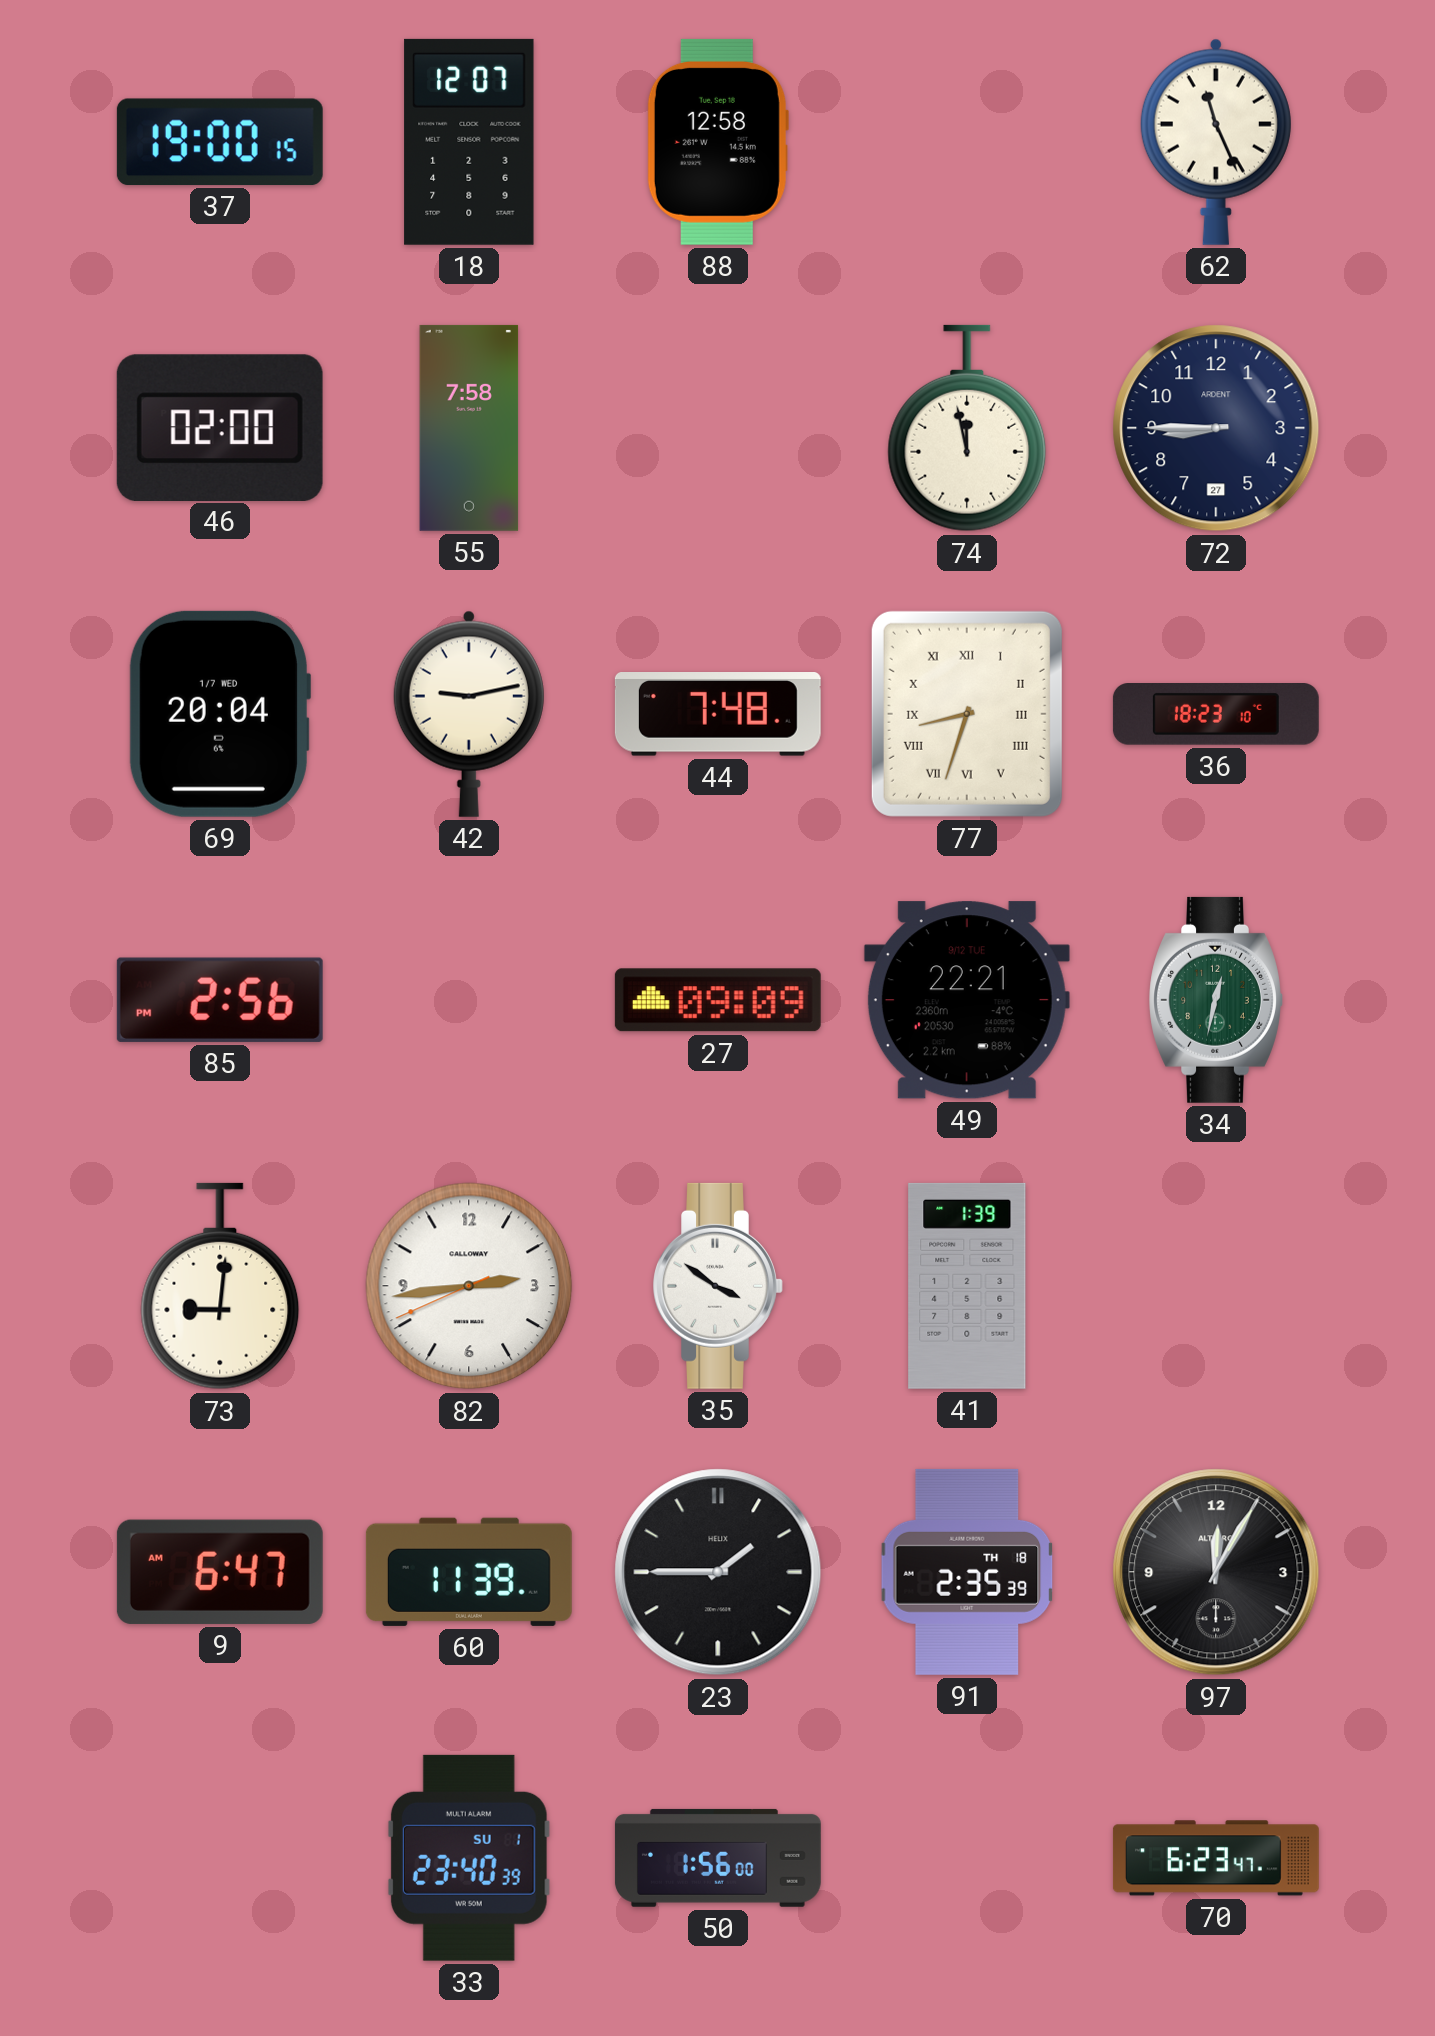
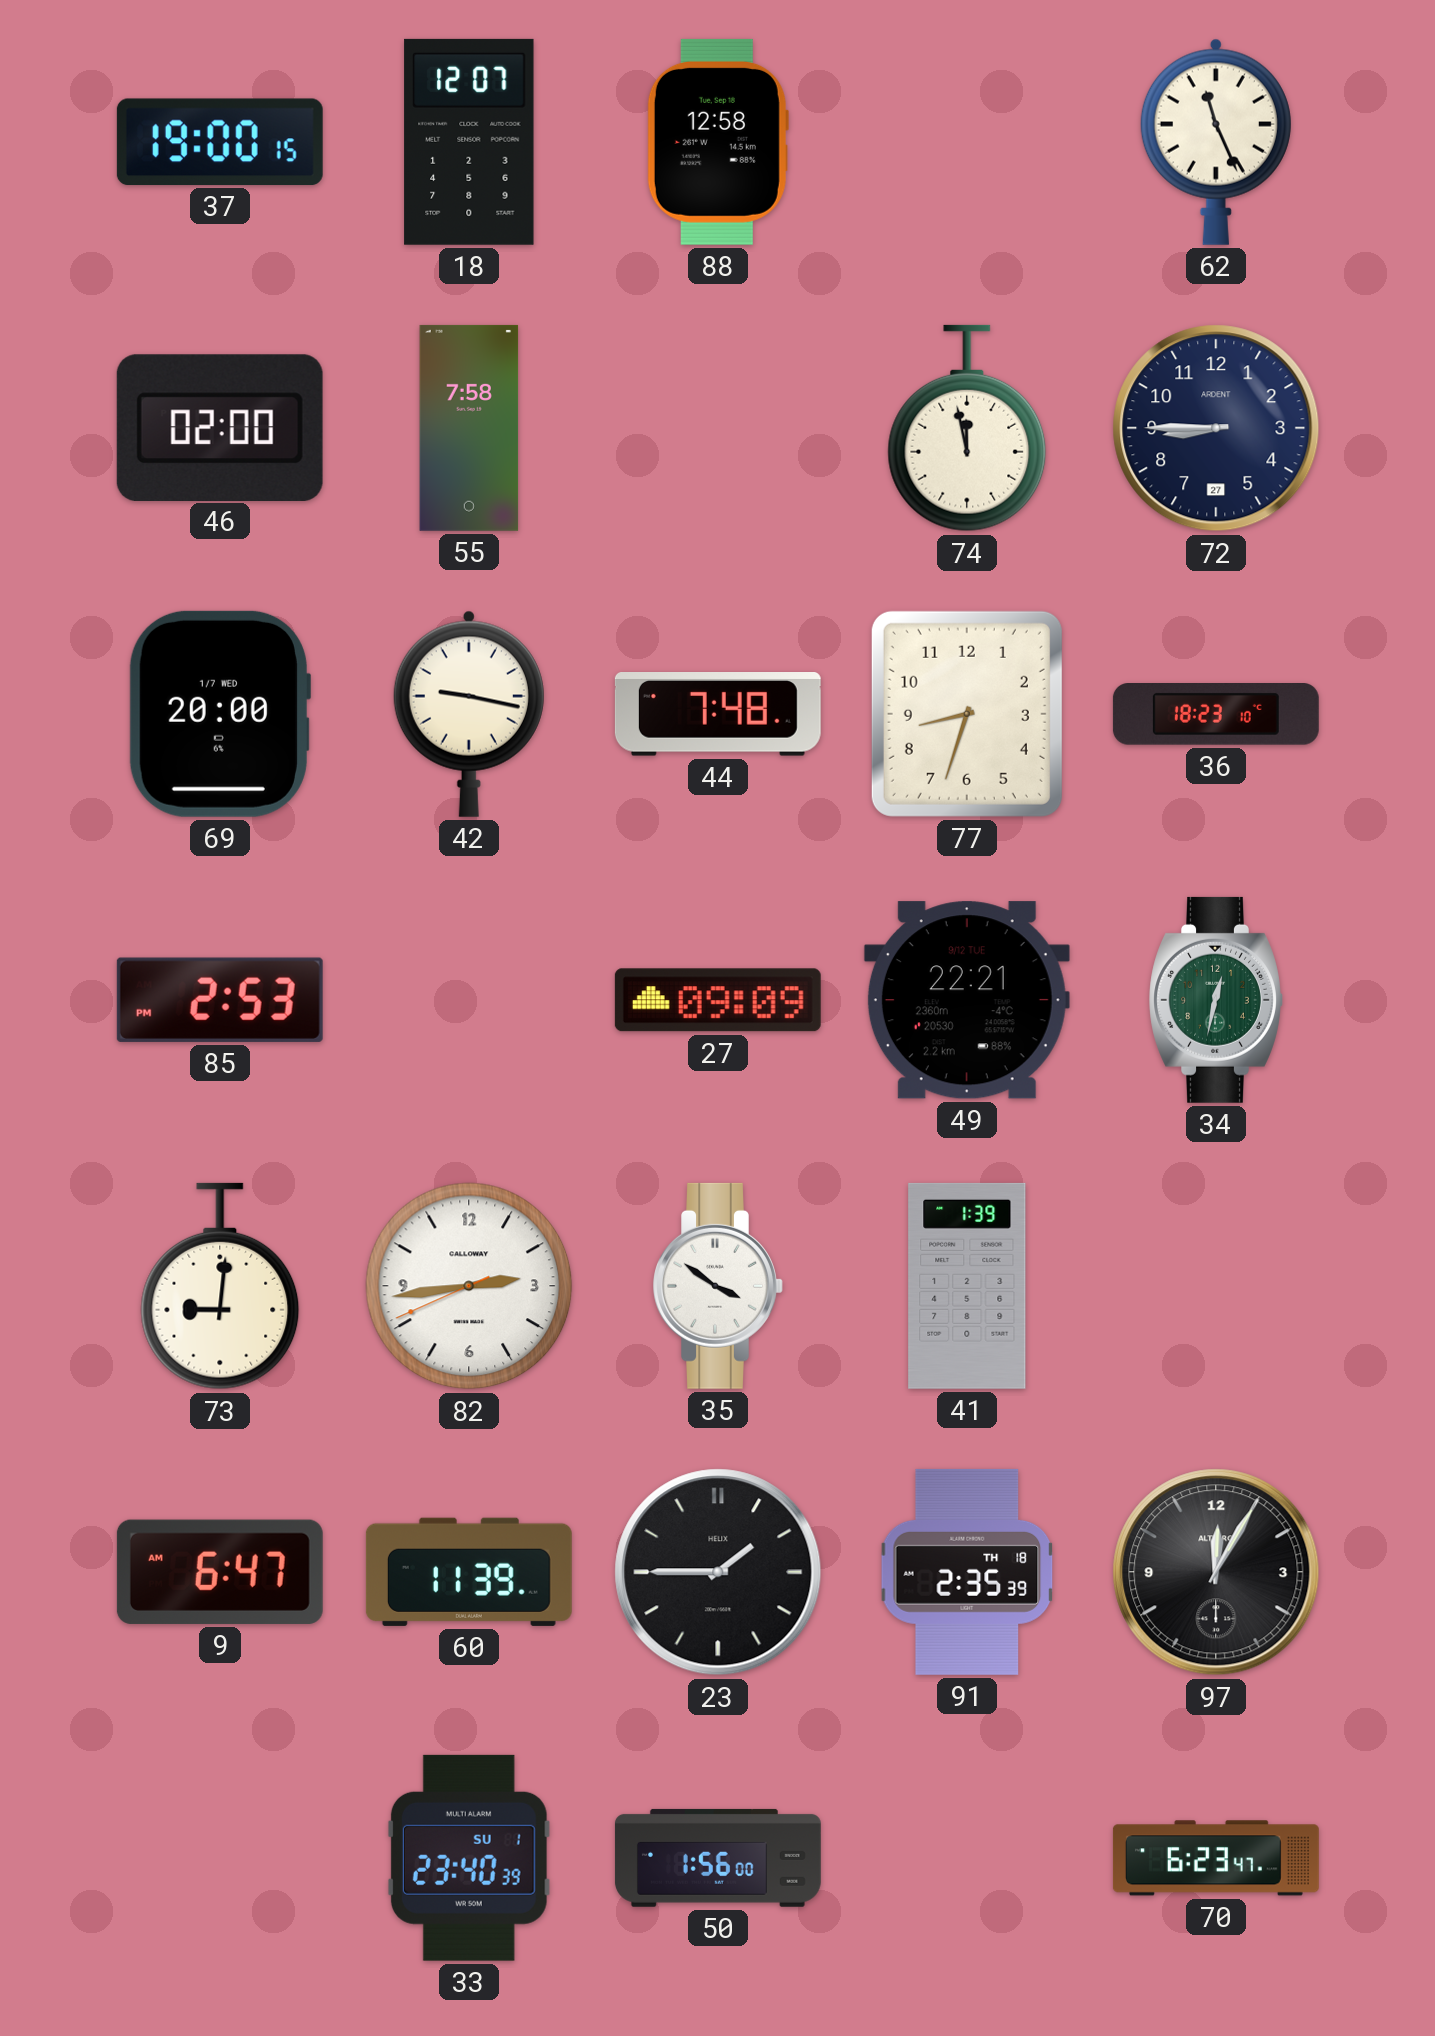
69: 20:04 -> 20:00
42: 9:13 -> 9:17
77 numerals: Roman -> Arabic
85: 2:56 -> 2:53
